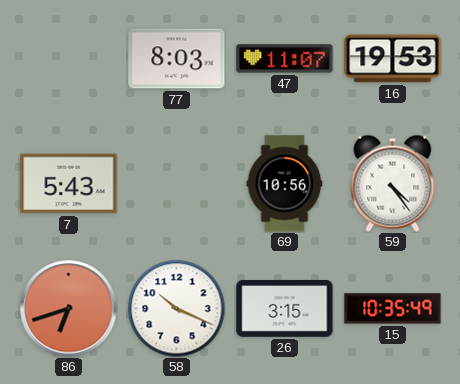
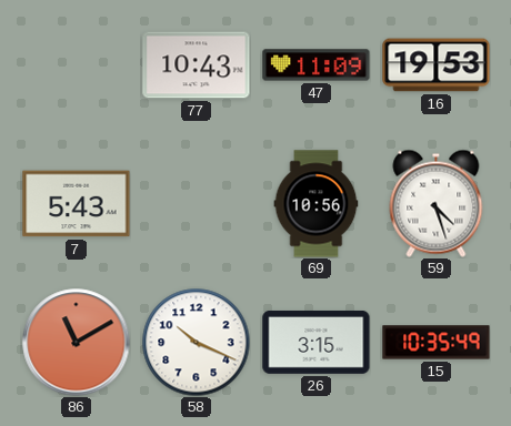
77: 8:03 -> 10:43
47: 11:07 -> 11:09
59: 4:24 -> 4:27
86: 6:42 -> 11:10
